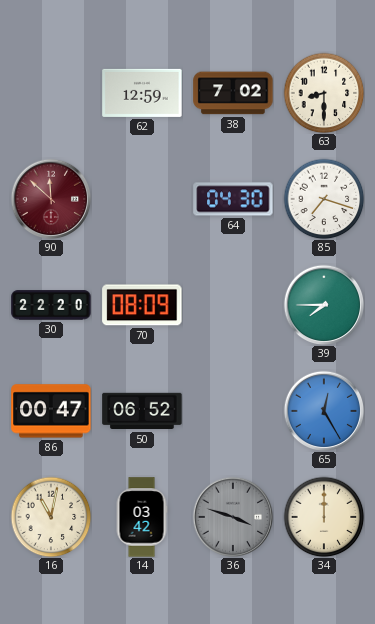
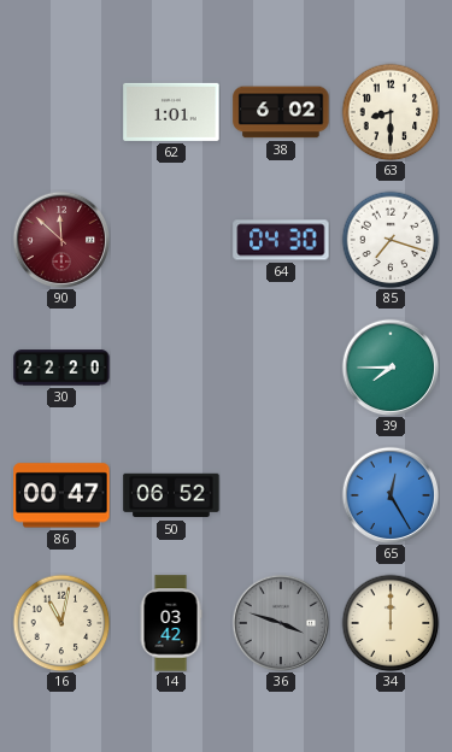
62: 12:59 -> 1:01
38: 7:02 -> 6:02
70: 08:09 -> none
